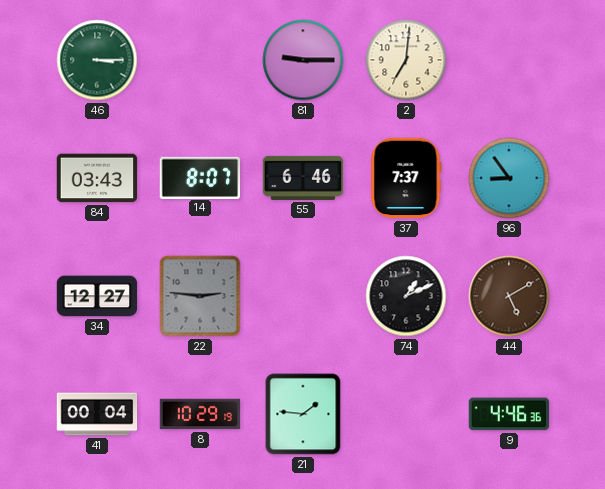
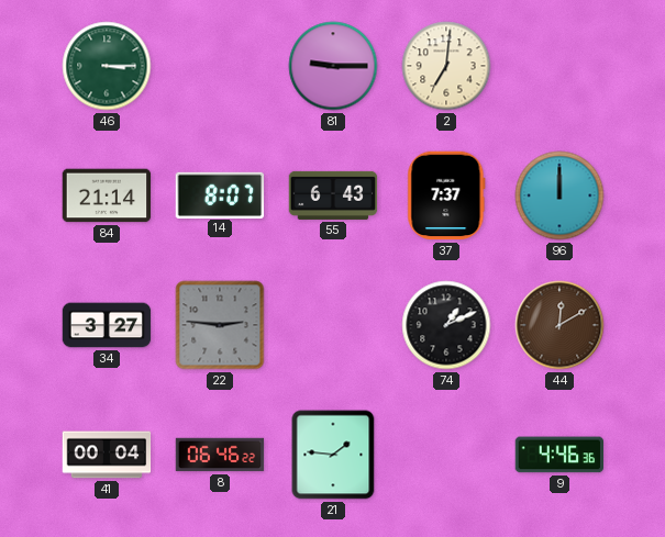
84: 03:43 -> 21:14
55: 6:46 -> 6:43
96: 8:54 -> 12:00
34: 12:27 -> 3:27
44: 5:10 -> 12:10
8: 10:29 -> 06:46
